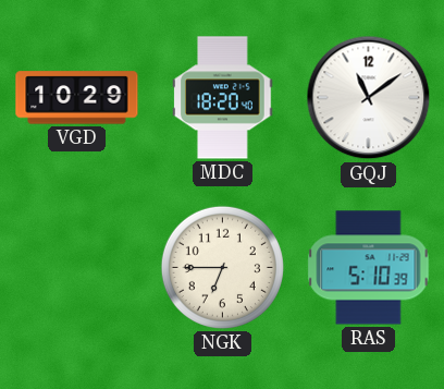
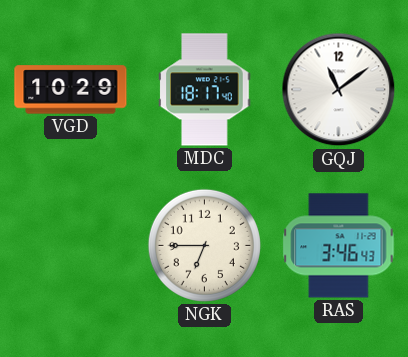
MDC: 18:20 -> 18:17
RAS: 5:10 -> 3:46
